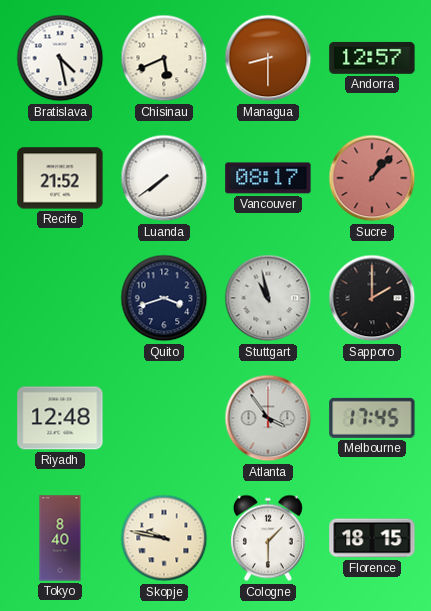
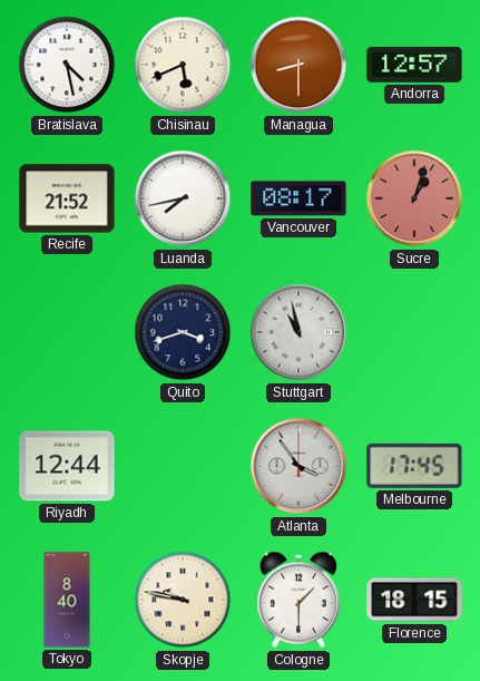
Luanda: 7:39 -> 7:43
Sucre: 1:07 -> 1:03
Sapporo: 2:00 -> none
Riyadh: 12:48 -> 12:44
